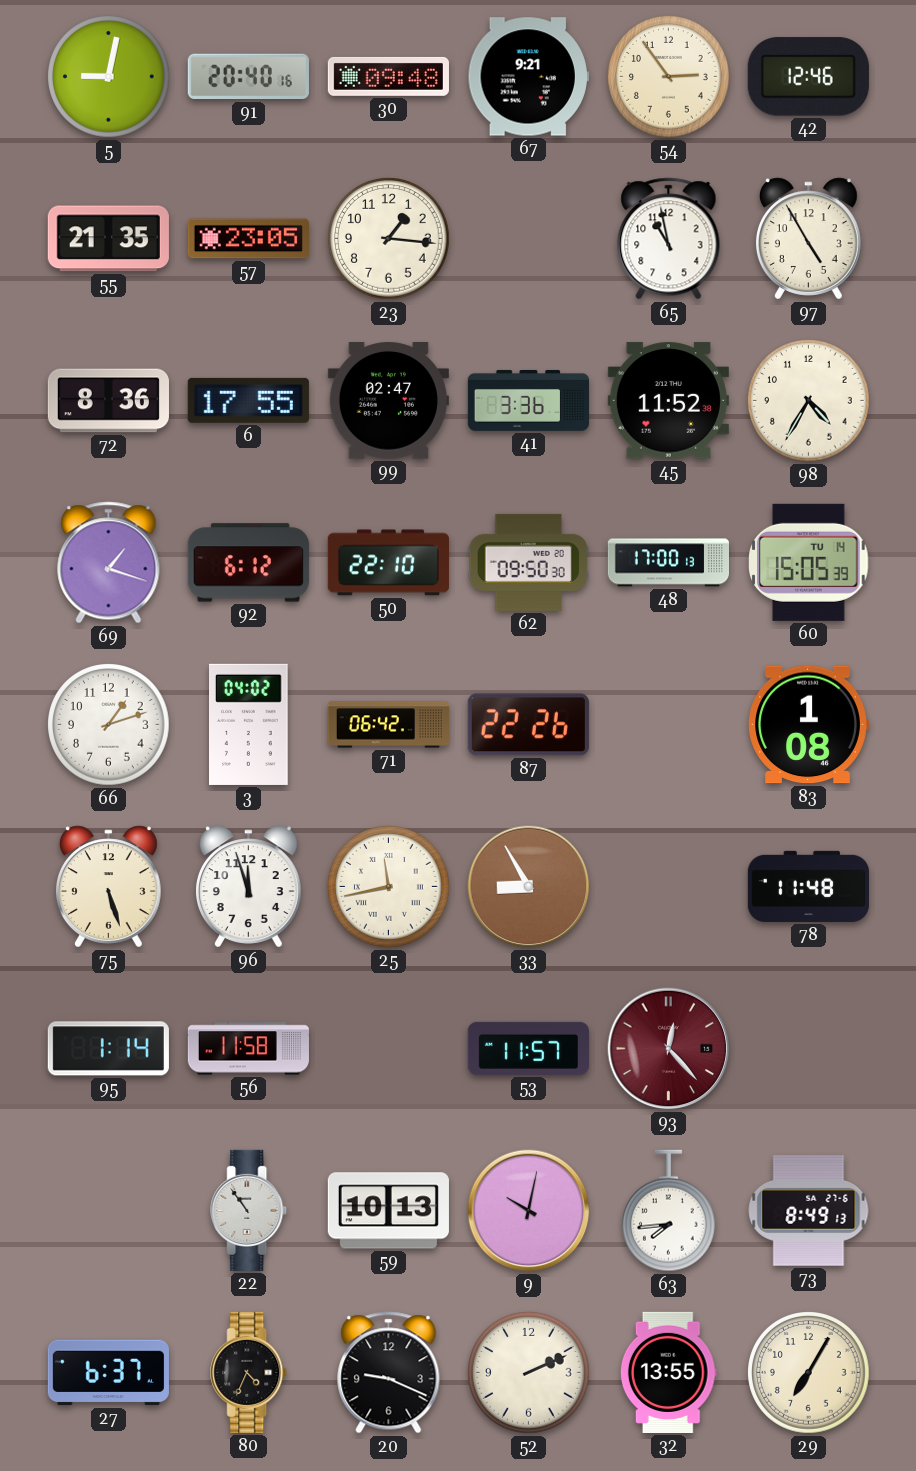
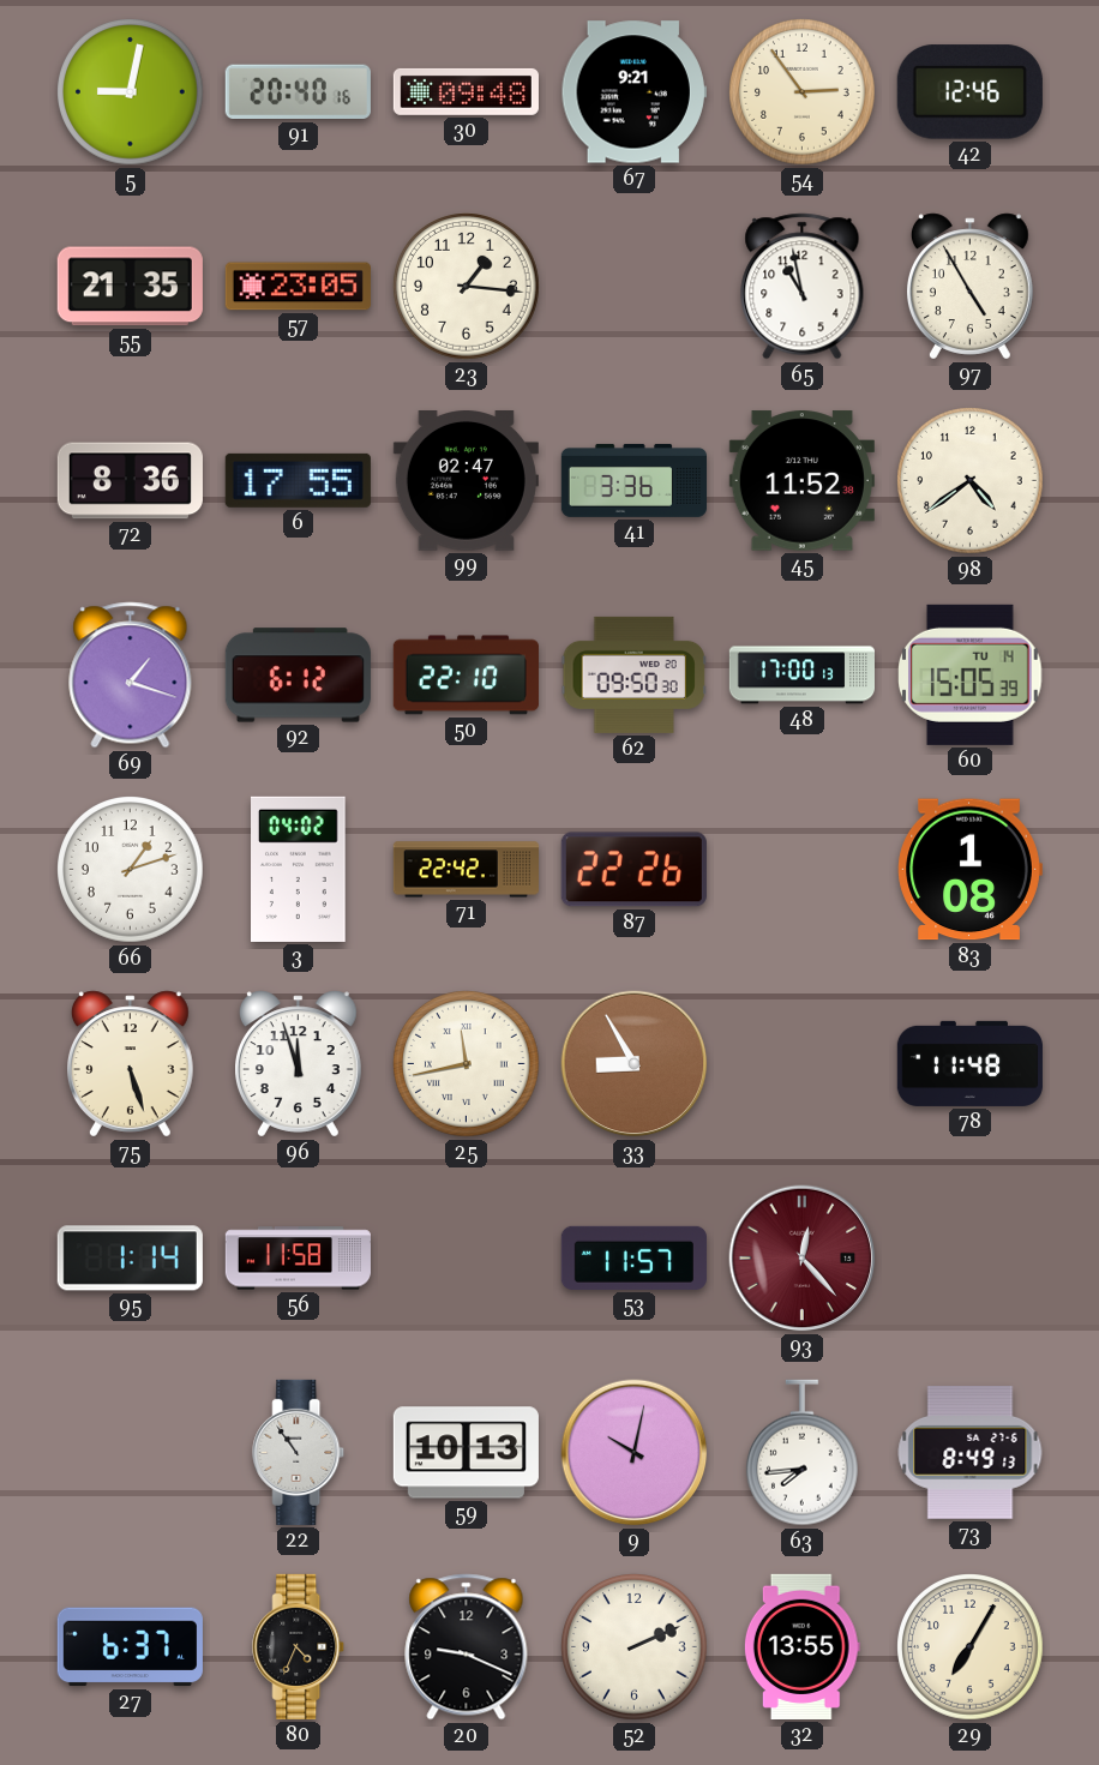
98: 4:35 -> 4:39
71: 06:42 -> 22:42
